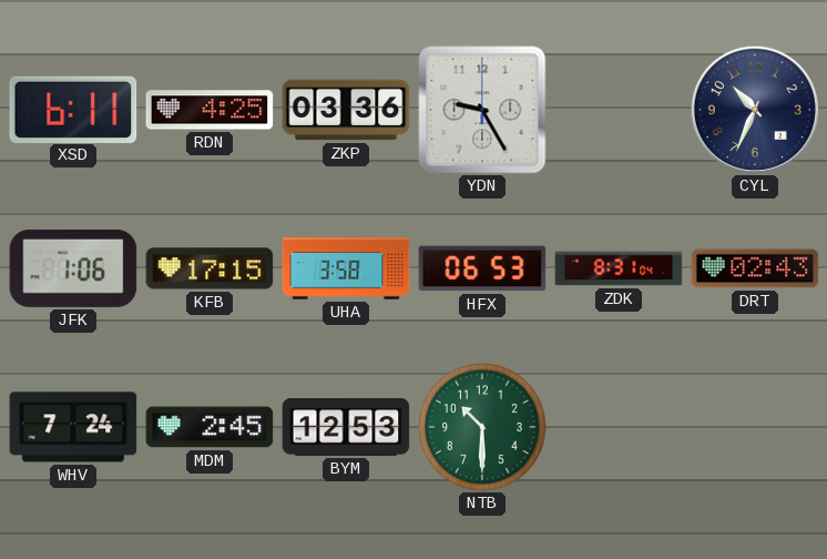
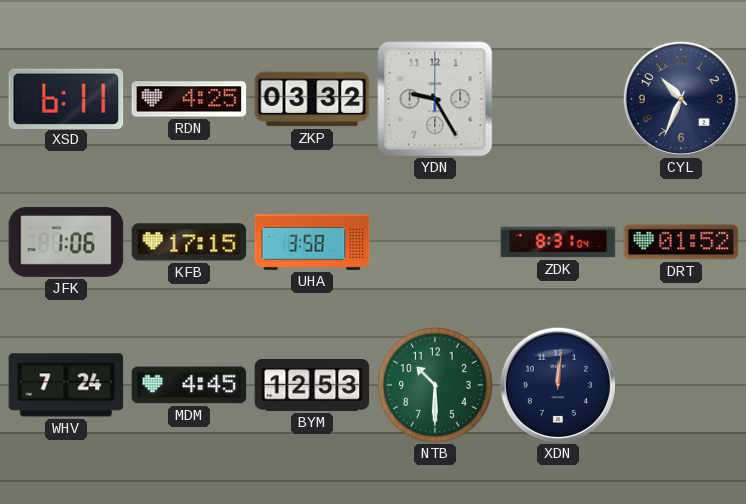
ZKP: 03:36 -> 03:32
HFX: 06:53 -> none
DRT: 02:43 -> 01:52
MDM: 2:45 -> 4:45
XDN: none -> 12:01
